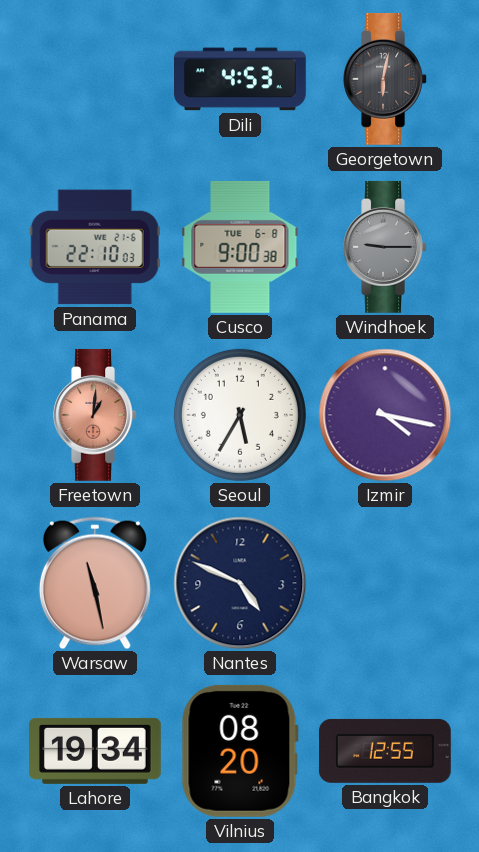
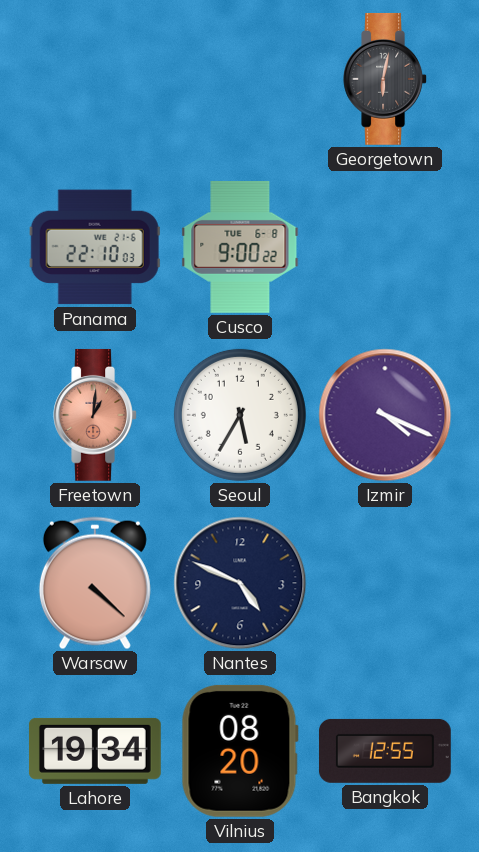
Dili: 4:53 -> none
Cusco: 9:00:38 -> 9:00:22
Windhoek: 9:15 -> none
Izmir: 4:17 -> 4:19
Warsaw: 11:28 -> 4:22
